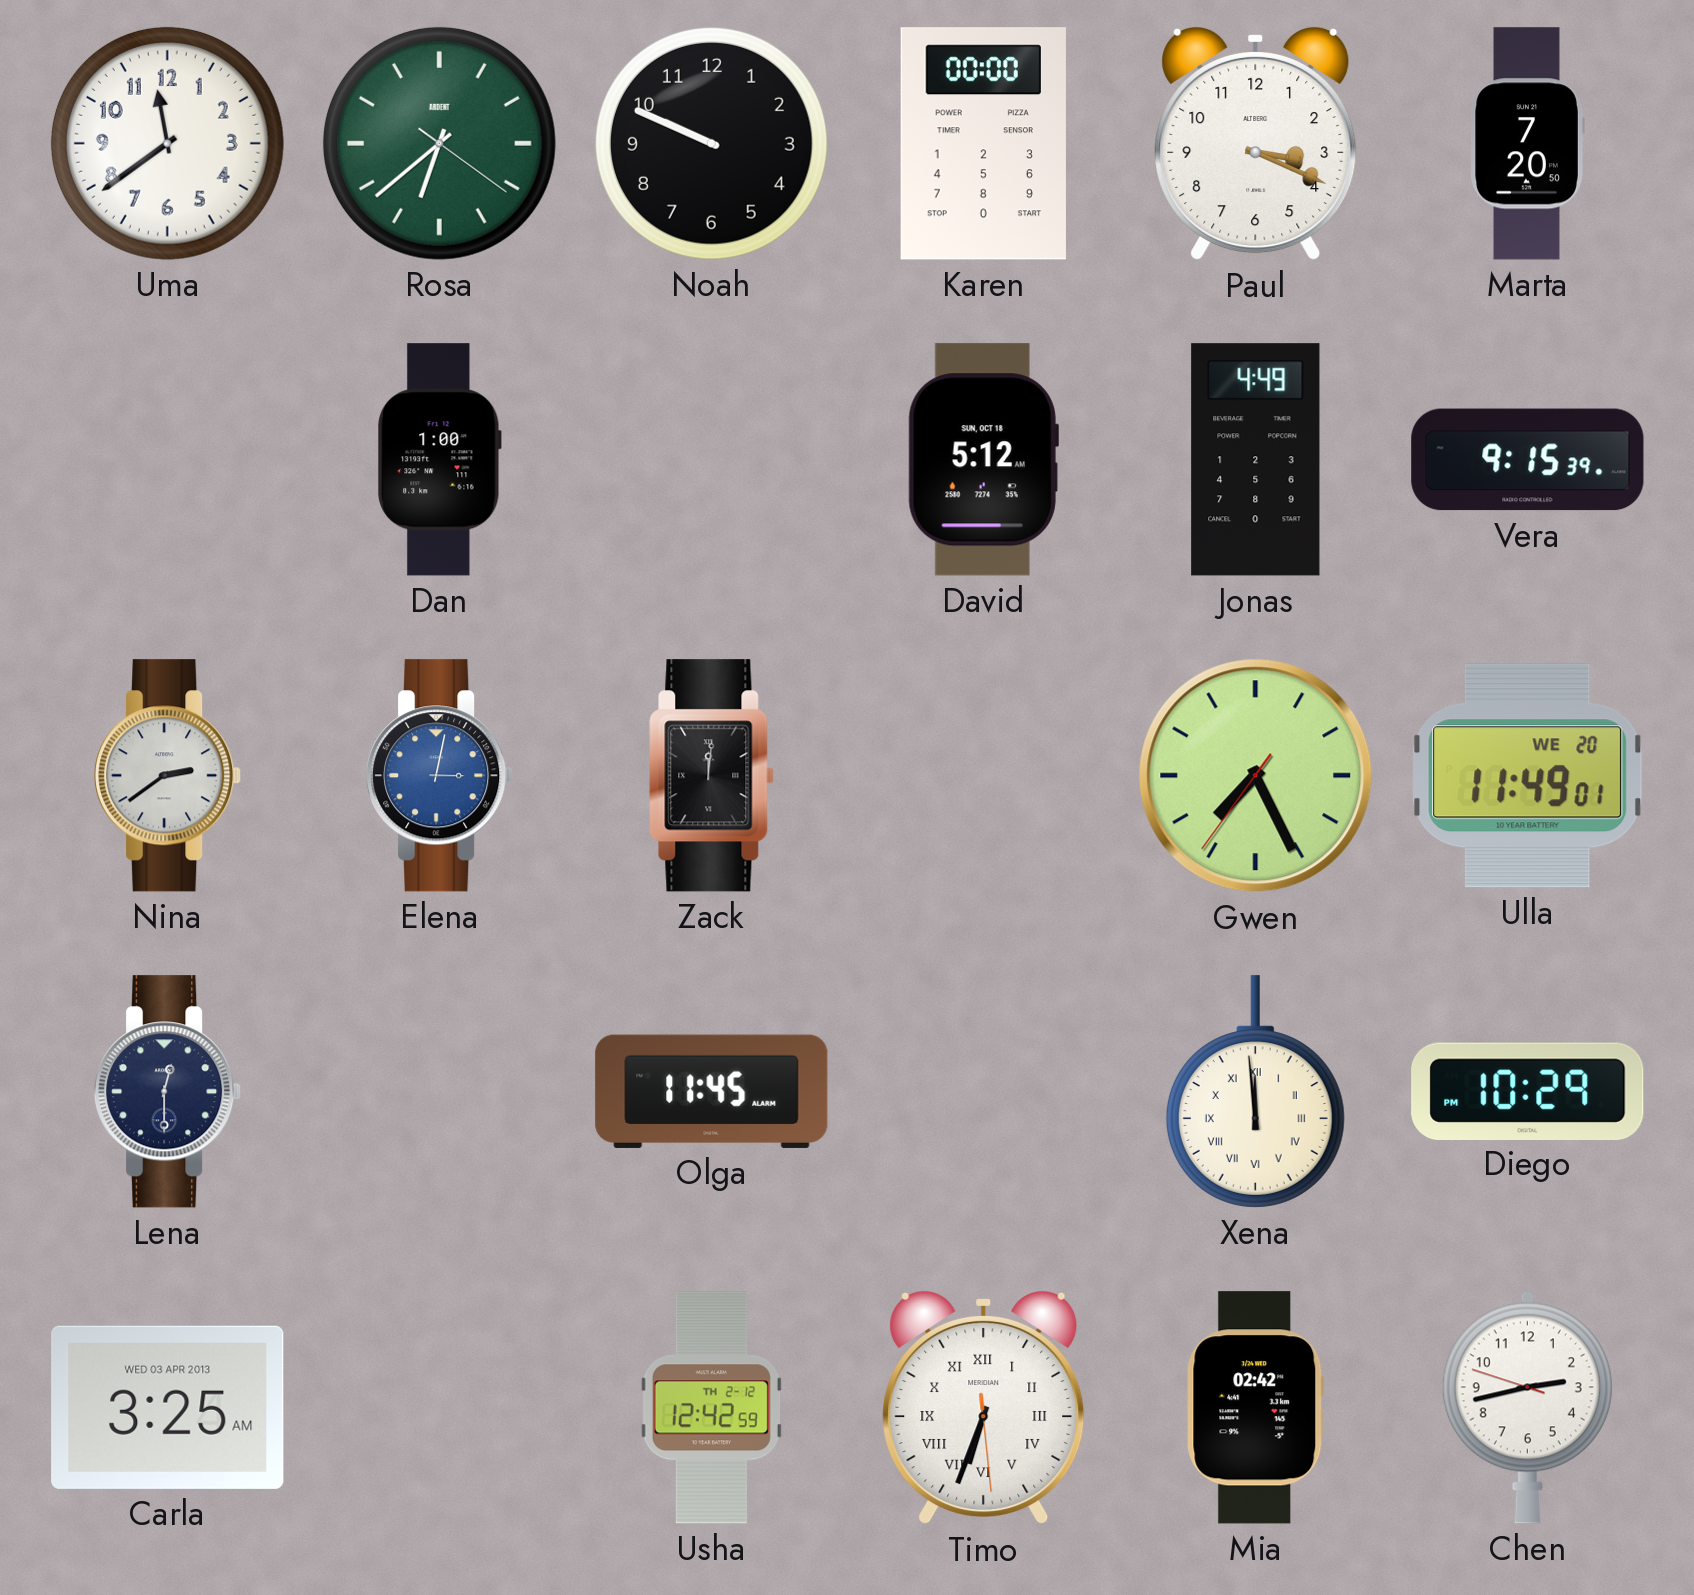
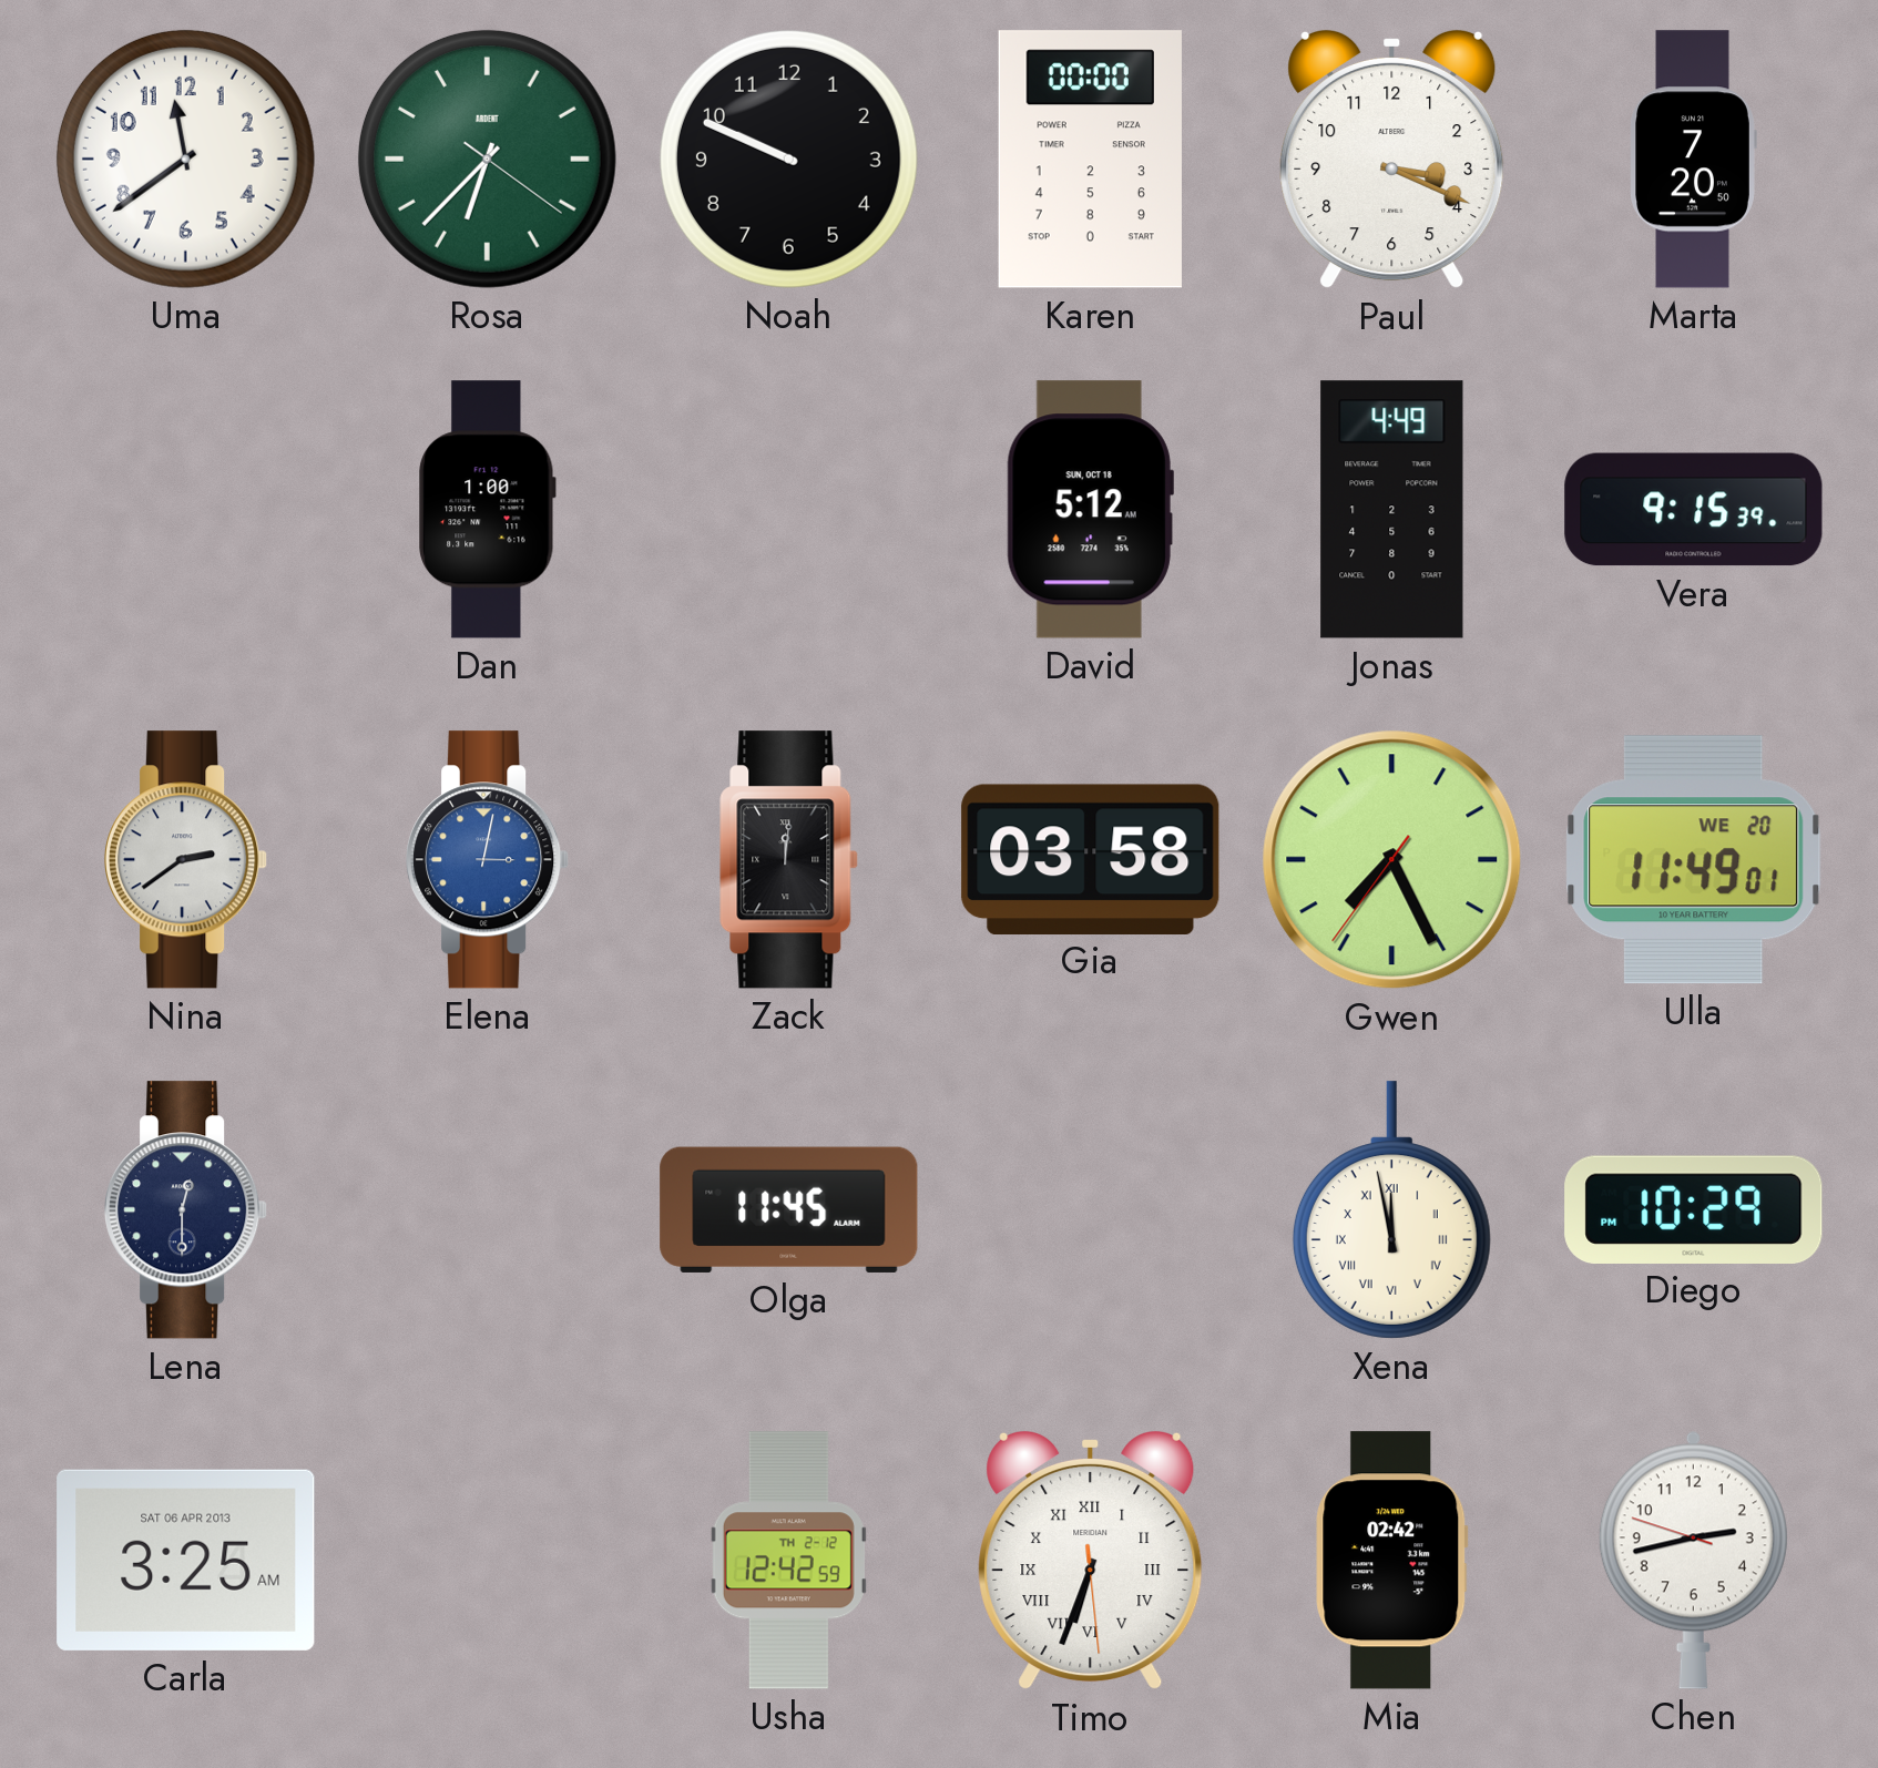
Rosa: 6:38 -> 6:37
Gia: none -> 03:58
Xena: 11:59 -> 11:58
Carla date: WED 03 APR 2013 -> SAT 06 APR 2013
